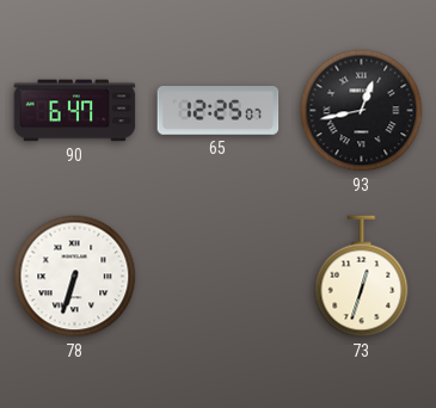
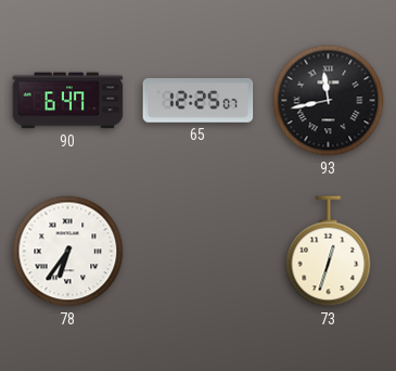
93: 12:43 -> 11:43
78: 6:33 -> 6:36
